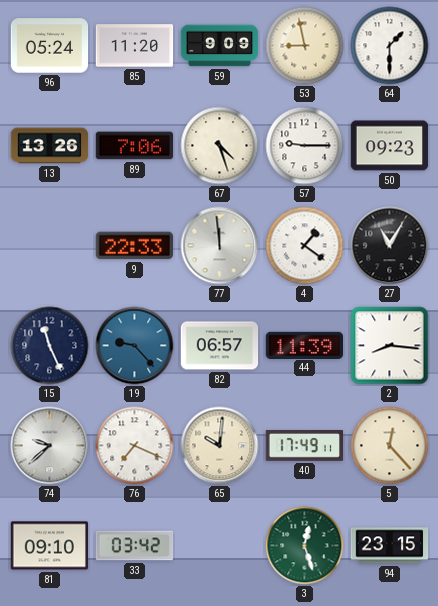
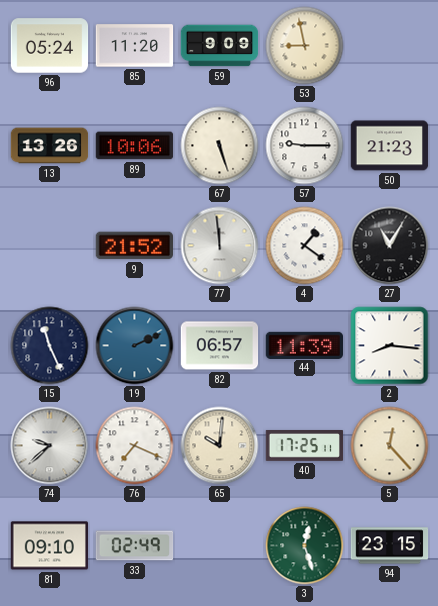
64: 1:30 -> none
89: 7:06 -> 10:06
67: 4:27 -> 5:27
50: 09:23 -> 21:23
9: 22:33 -> 21:52
19: 9:23 -> 2:11
40: 17:49 -> 17:25
33: 03:42 -> 02:49
